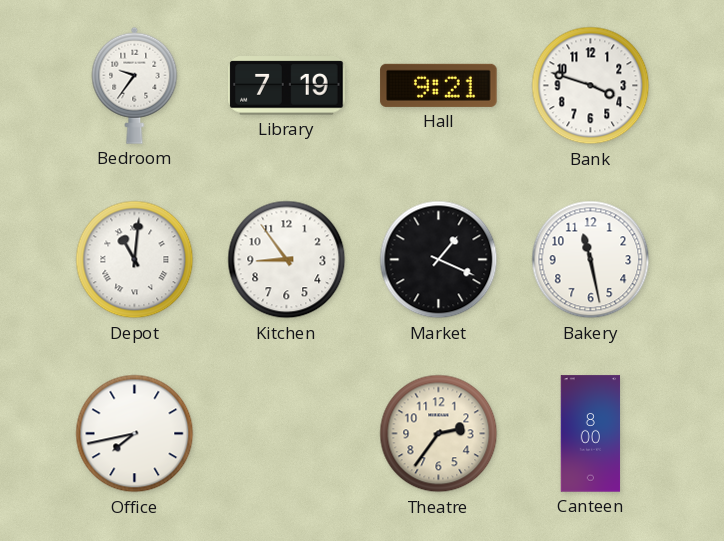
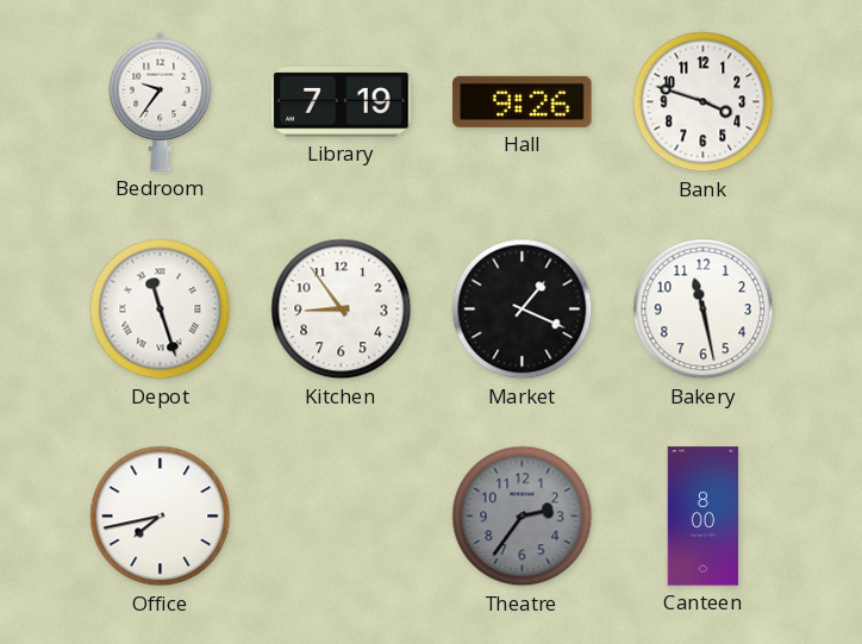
Hall: 9:21 -> 9:26
Depot: 11:01 -> 11:27
Theatre dial: cream -> grey
